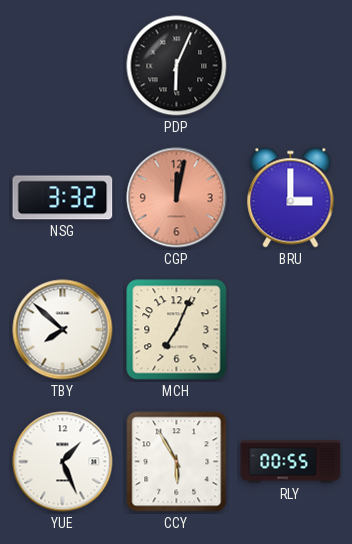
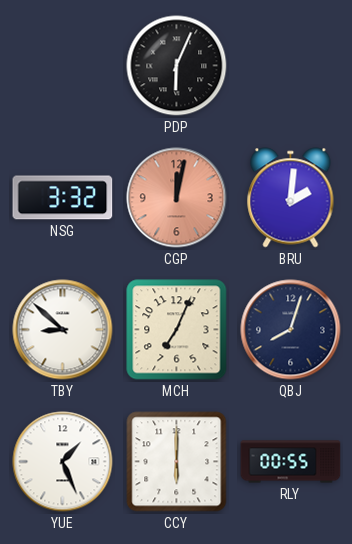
BRU: 3:00 -> 2:01
TBY: 7:52 -> 8:52
QBJ: none -> 8:03
CCY: 5:55 -> 6:00
